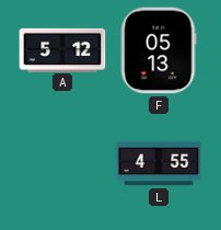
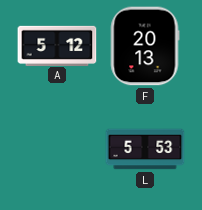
F: 05:13 -> 20:13
L: 4:55 -> 5:53
